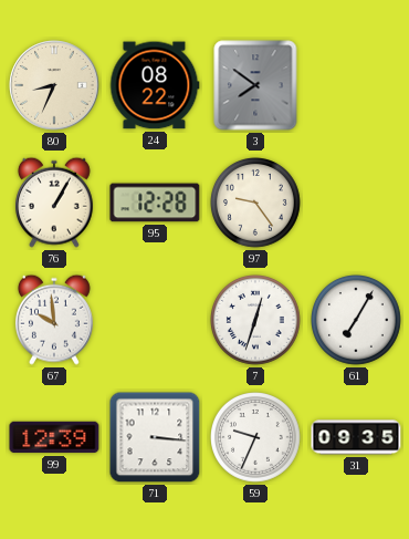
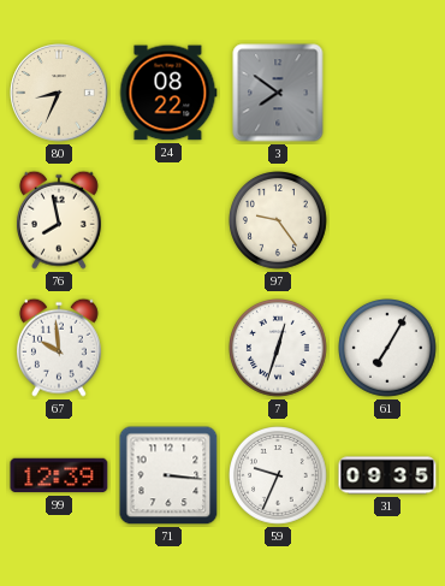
76: 1:05 -> 7:58
95: 12:28 -> none
